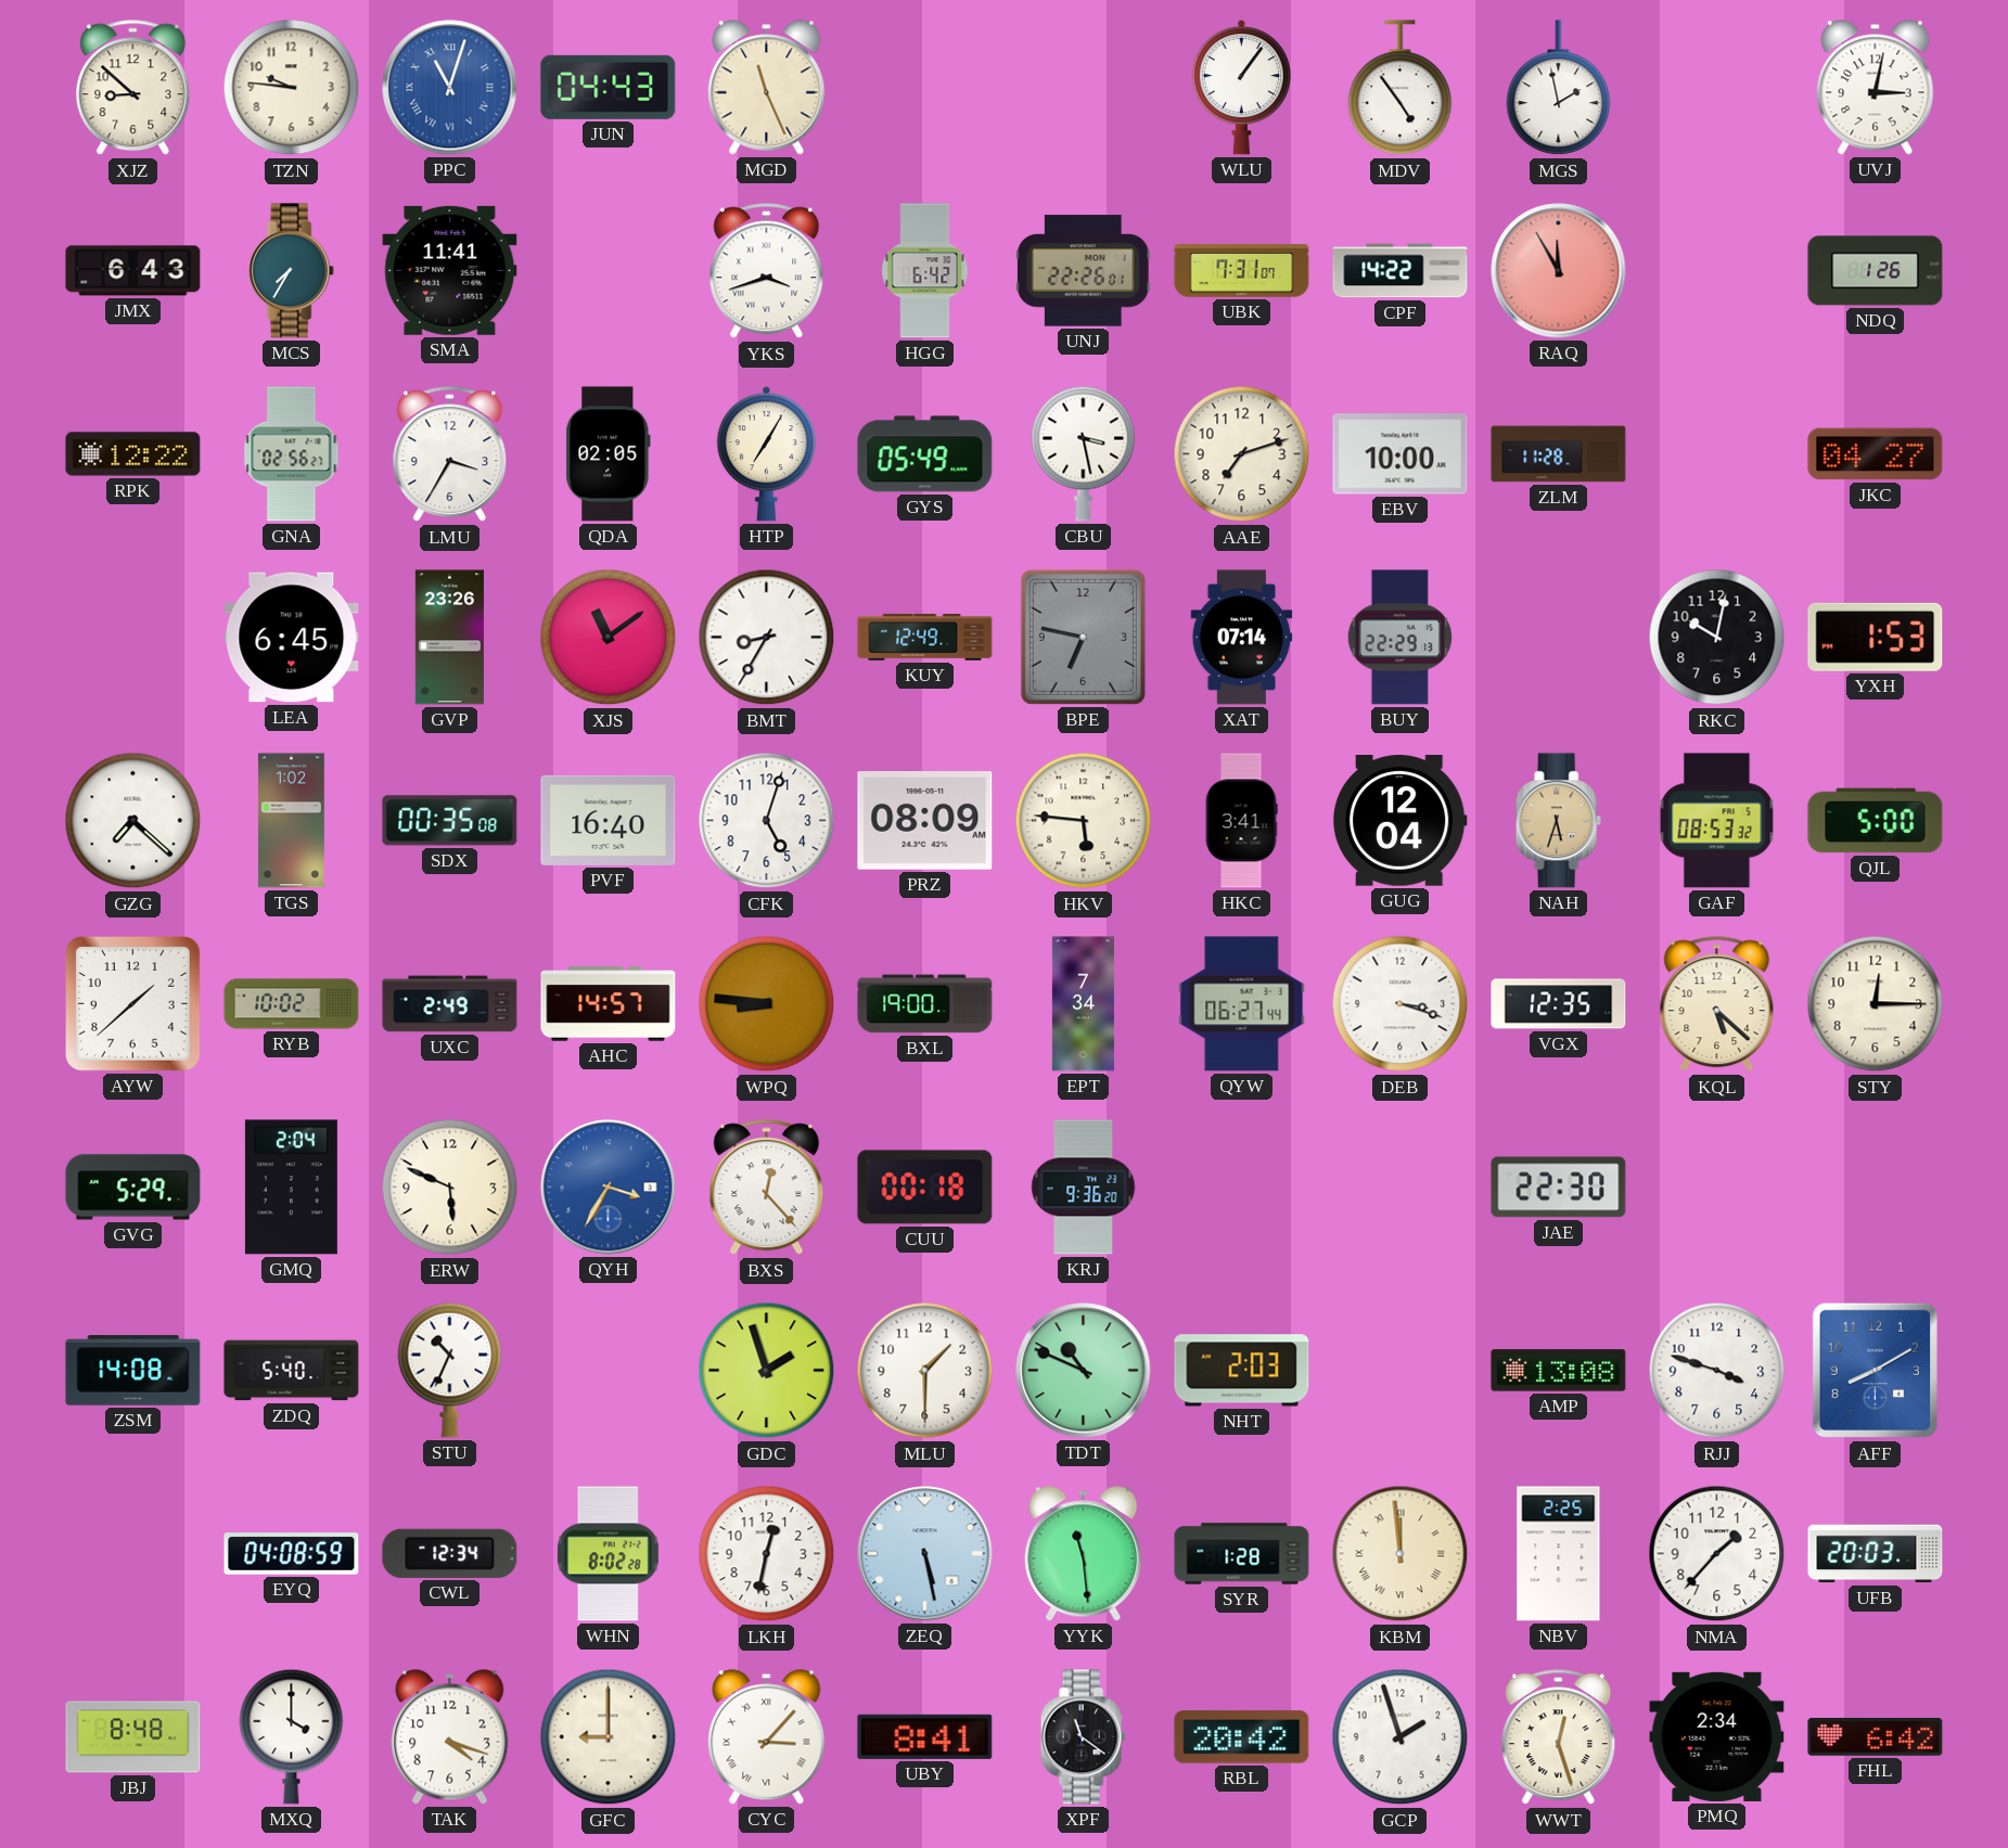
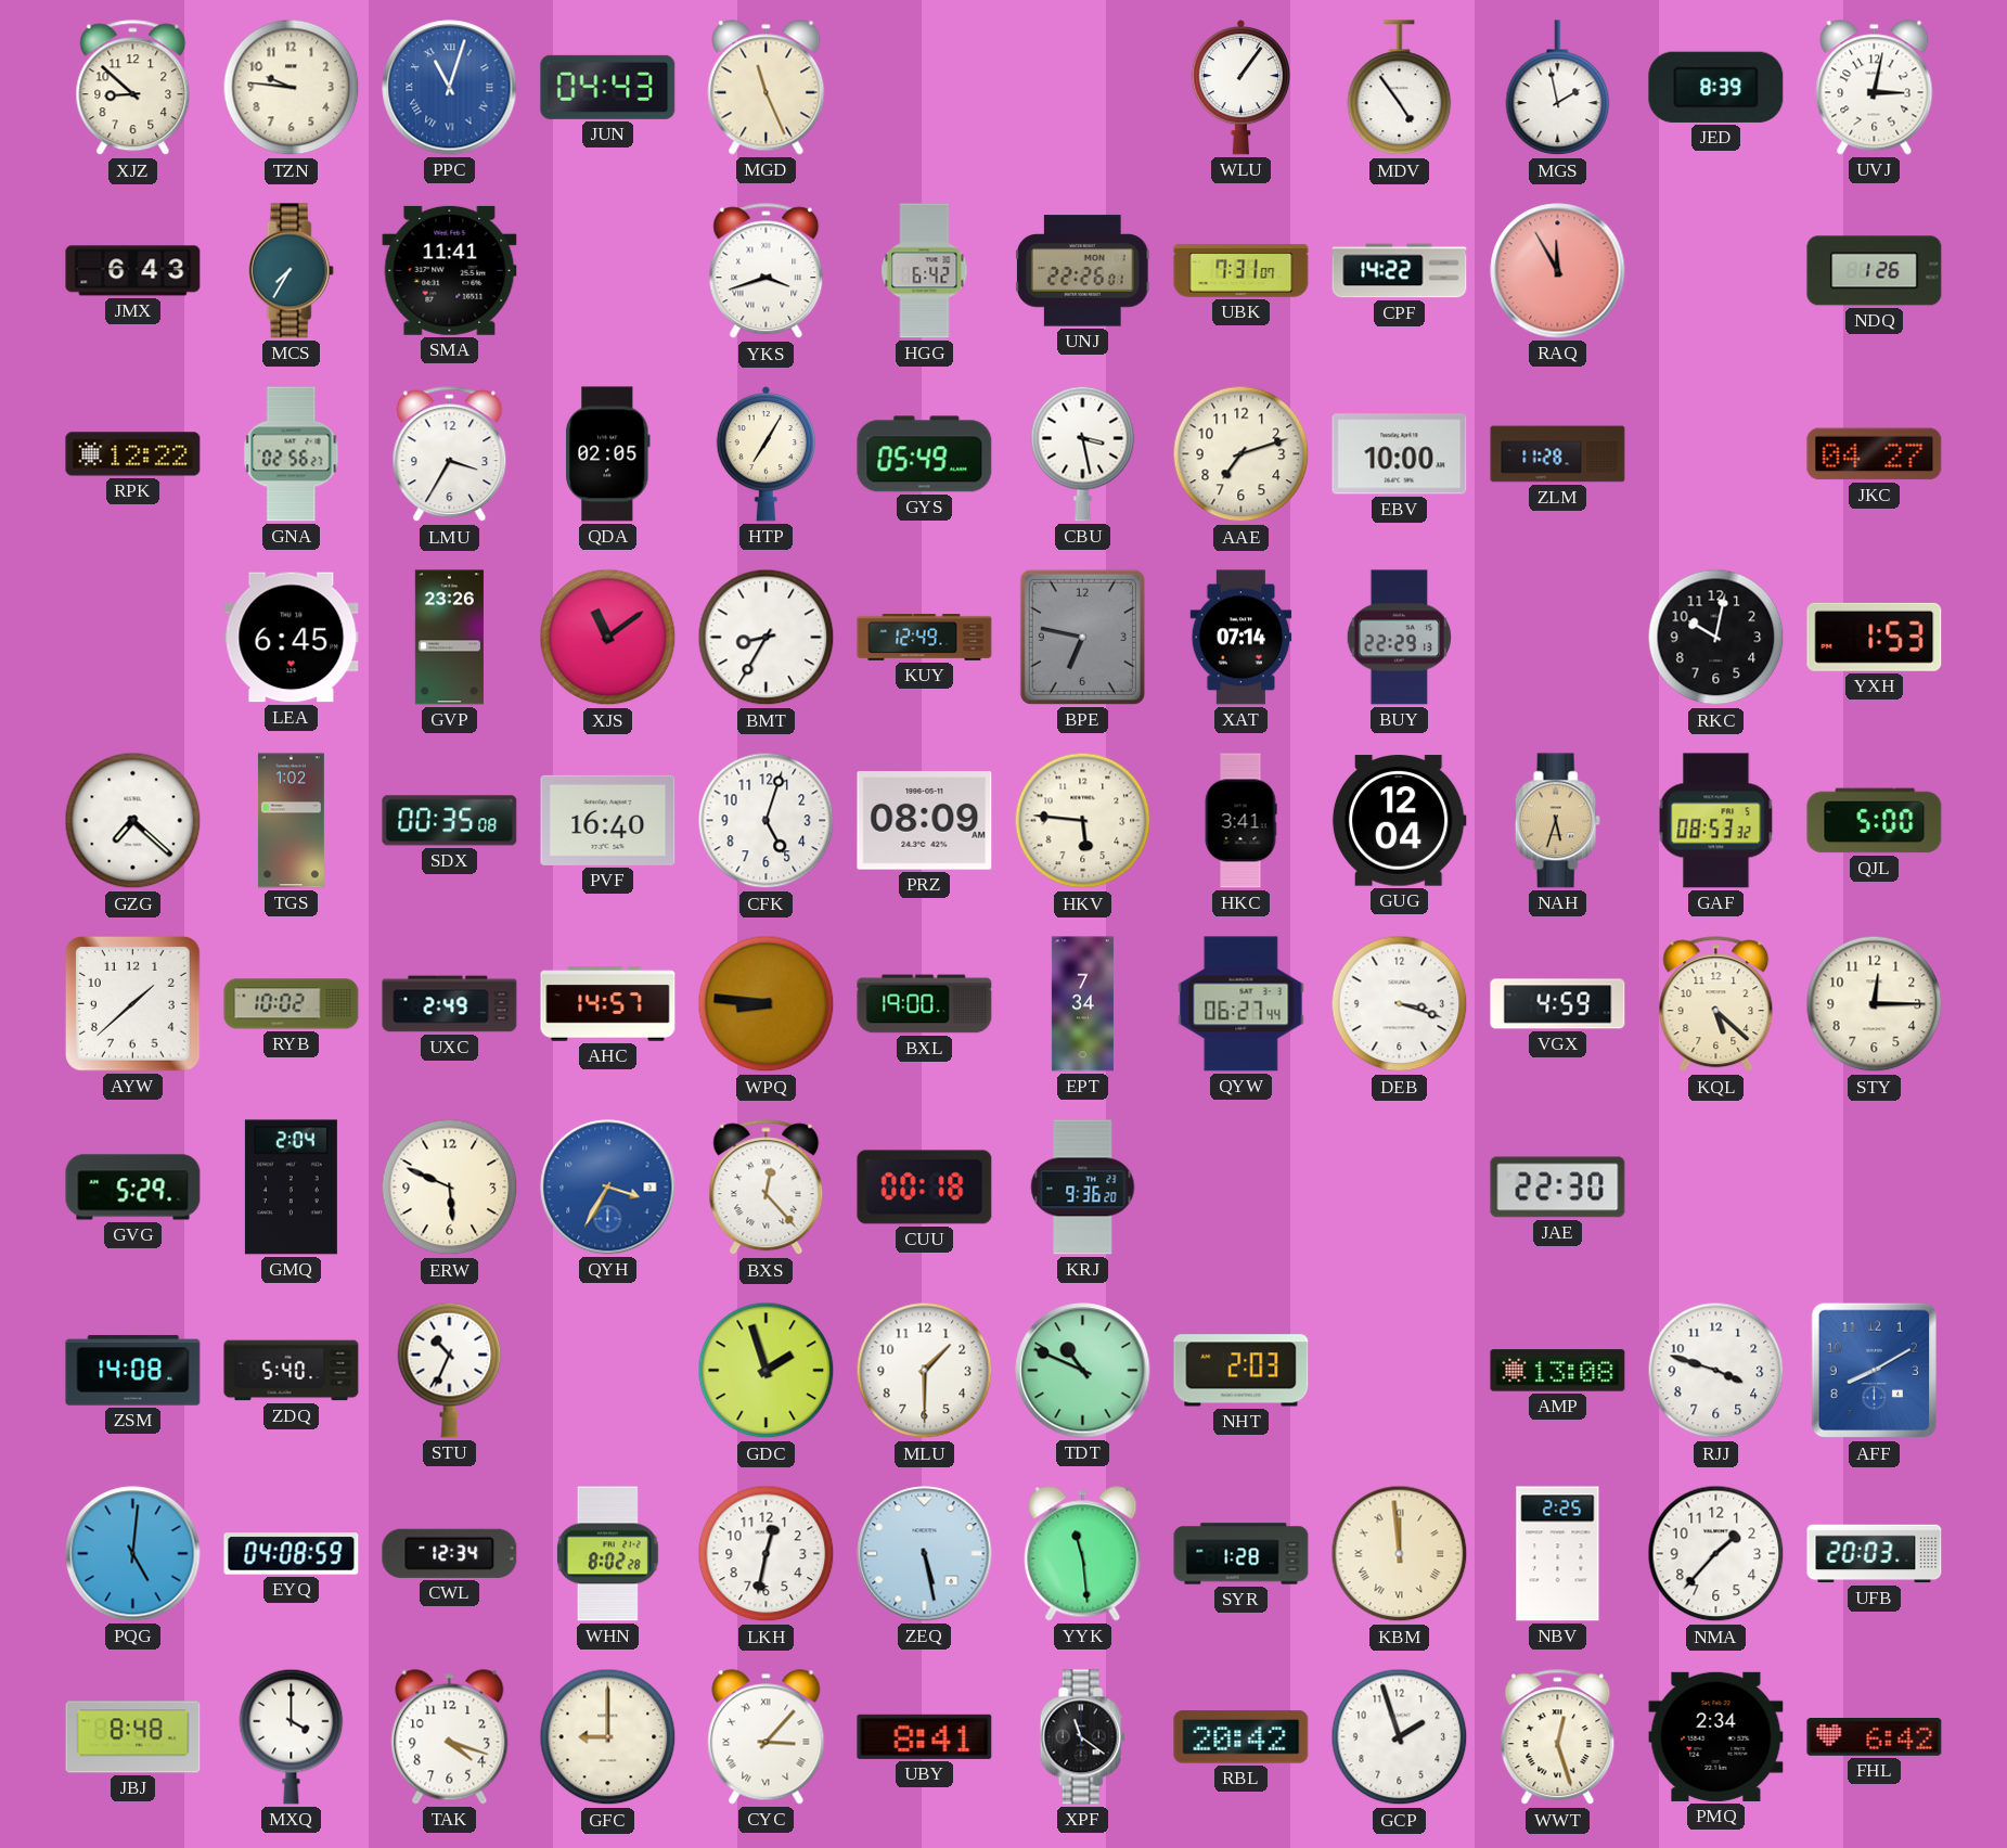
JED: none -> 8:39
VGX: 12:35 -> 4:59
PQG: none -> 5:01
